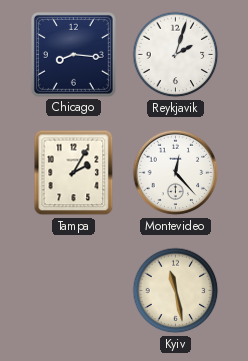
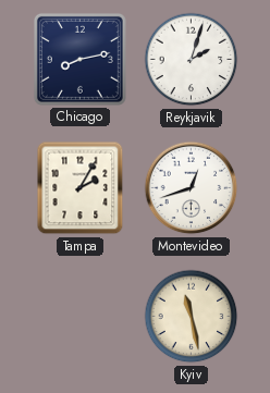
Chicago: 8:16 -> 8:13
Montevideo: 12:23 -> 12:42
